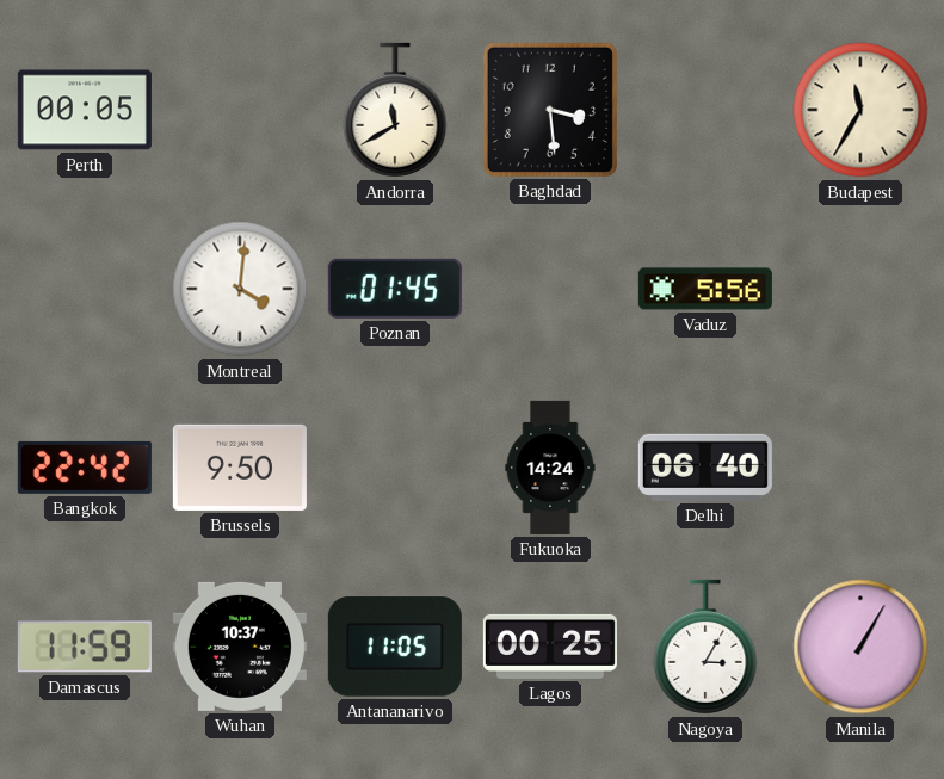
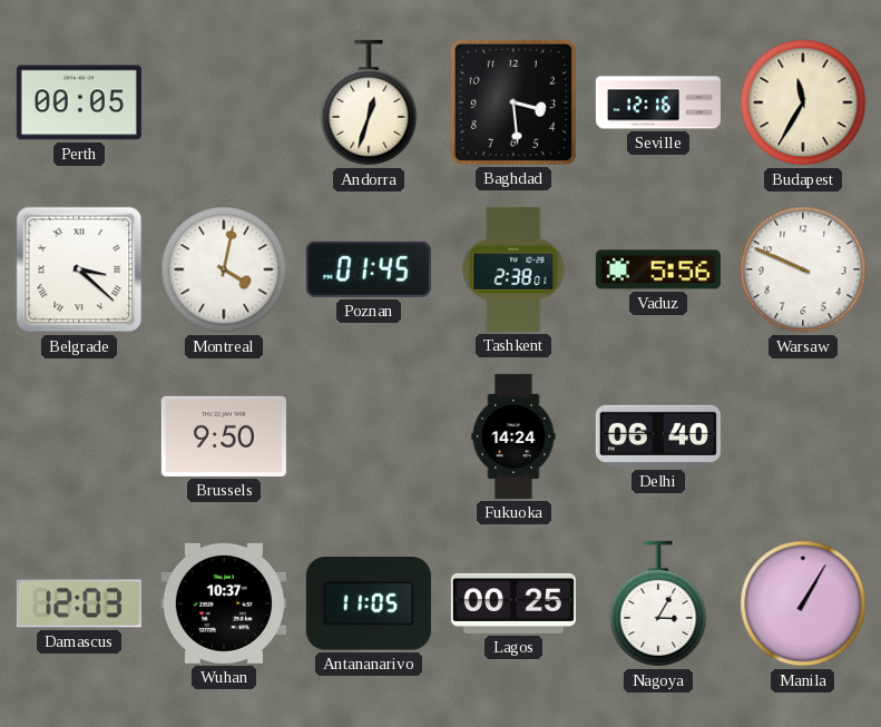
Andorra: 11:40 -> 12:33
Seville: none -> 12:16
Belgrade: none -> 3:22
Montreal: 4:01 -> 4:02
Tashkent: none -> 2:38
Warsaw: none -> 9:49
Bangkok: 22:42 -> none
Damascus: 11:59 -> 12:03
